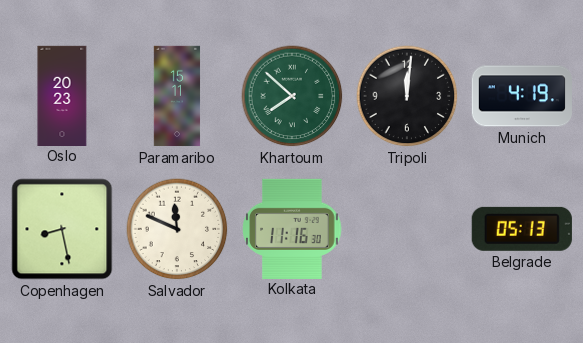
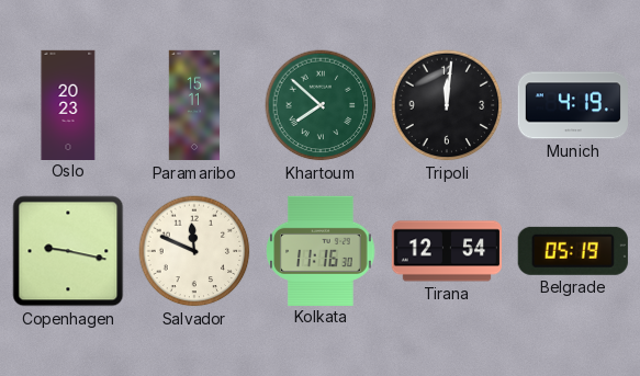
Copenhagen: 8:28 -> 9:17
Tirana: none -> 12:54
Belgrade: 05:13 -> 05:19
